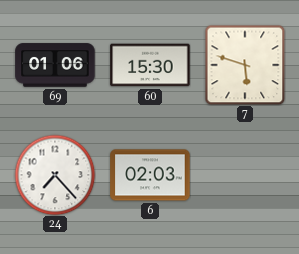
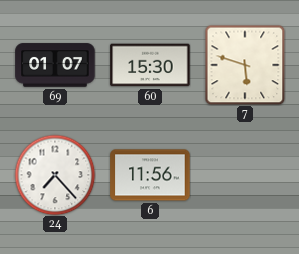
69: 01:06 -> 01:07
6: 02:03 -> 11:56
